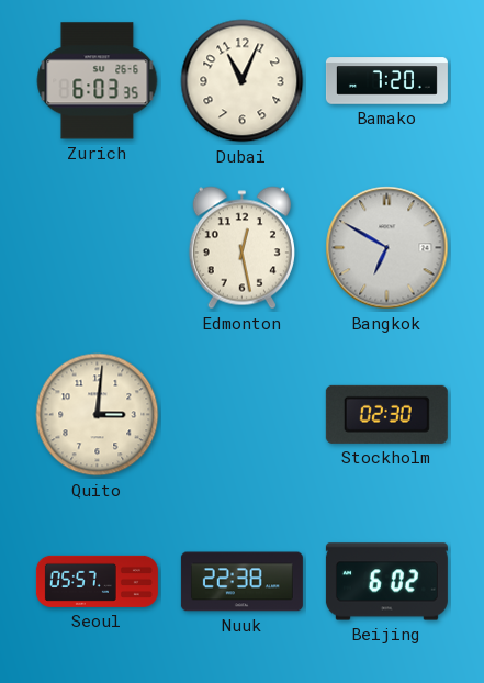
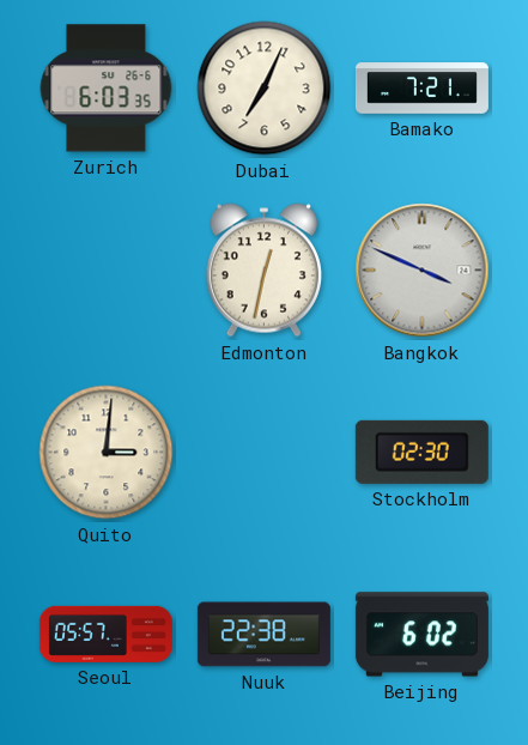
Dubai: 11:04 -> 7:04
Bamako: 7:20 -> 7:21
Edmonton: 12:28 -> 12:32
Bangkok: 6:50 -> 3:49
